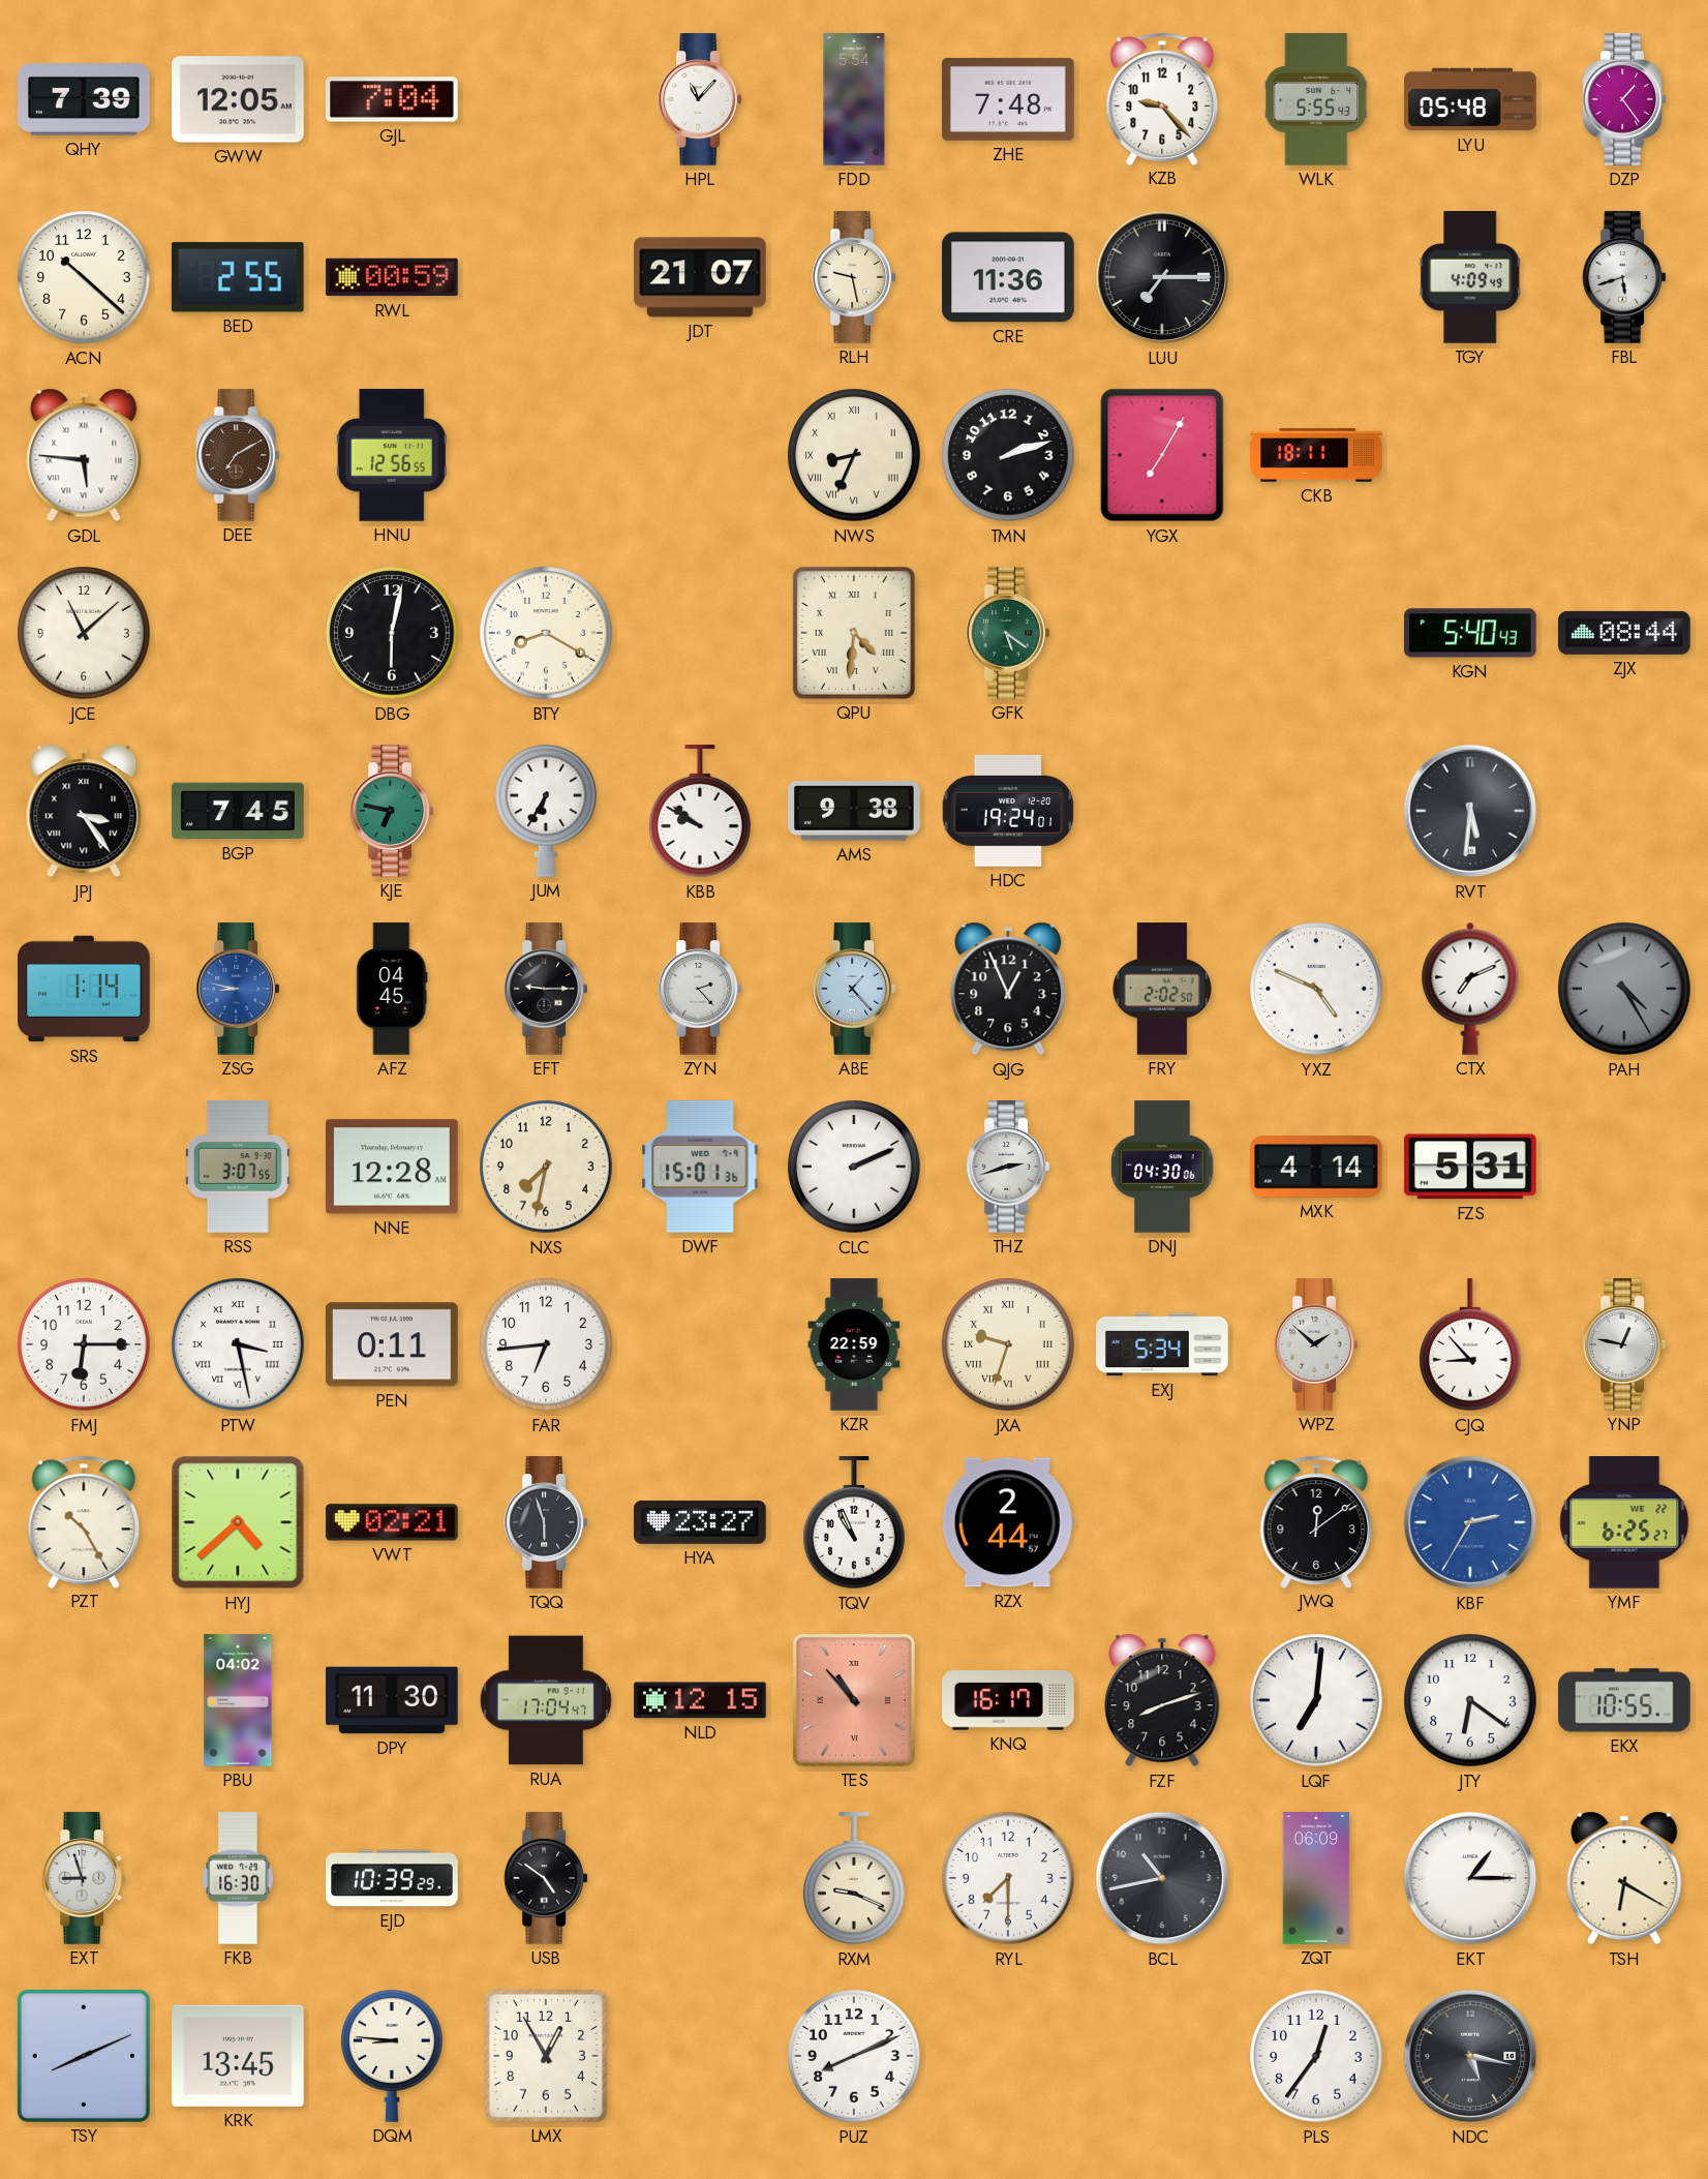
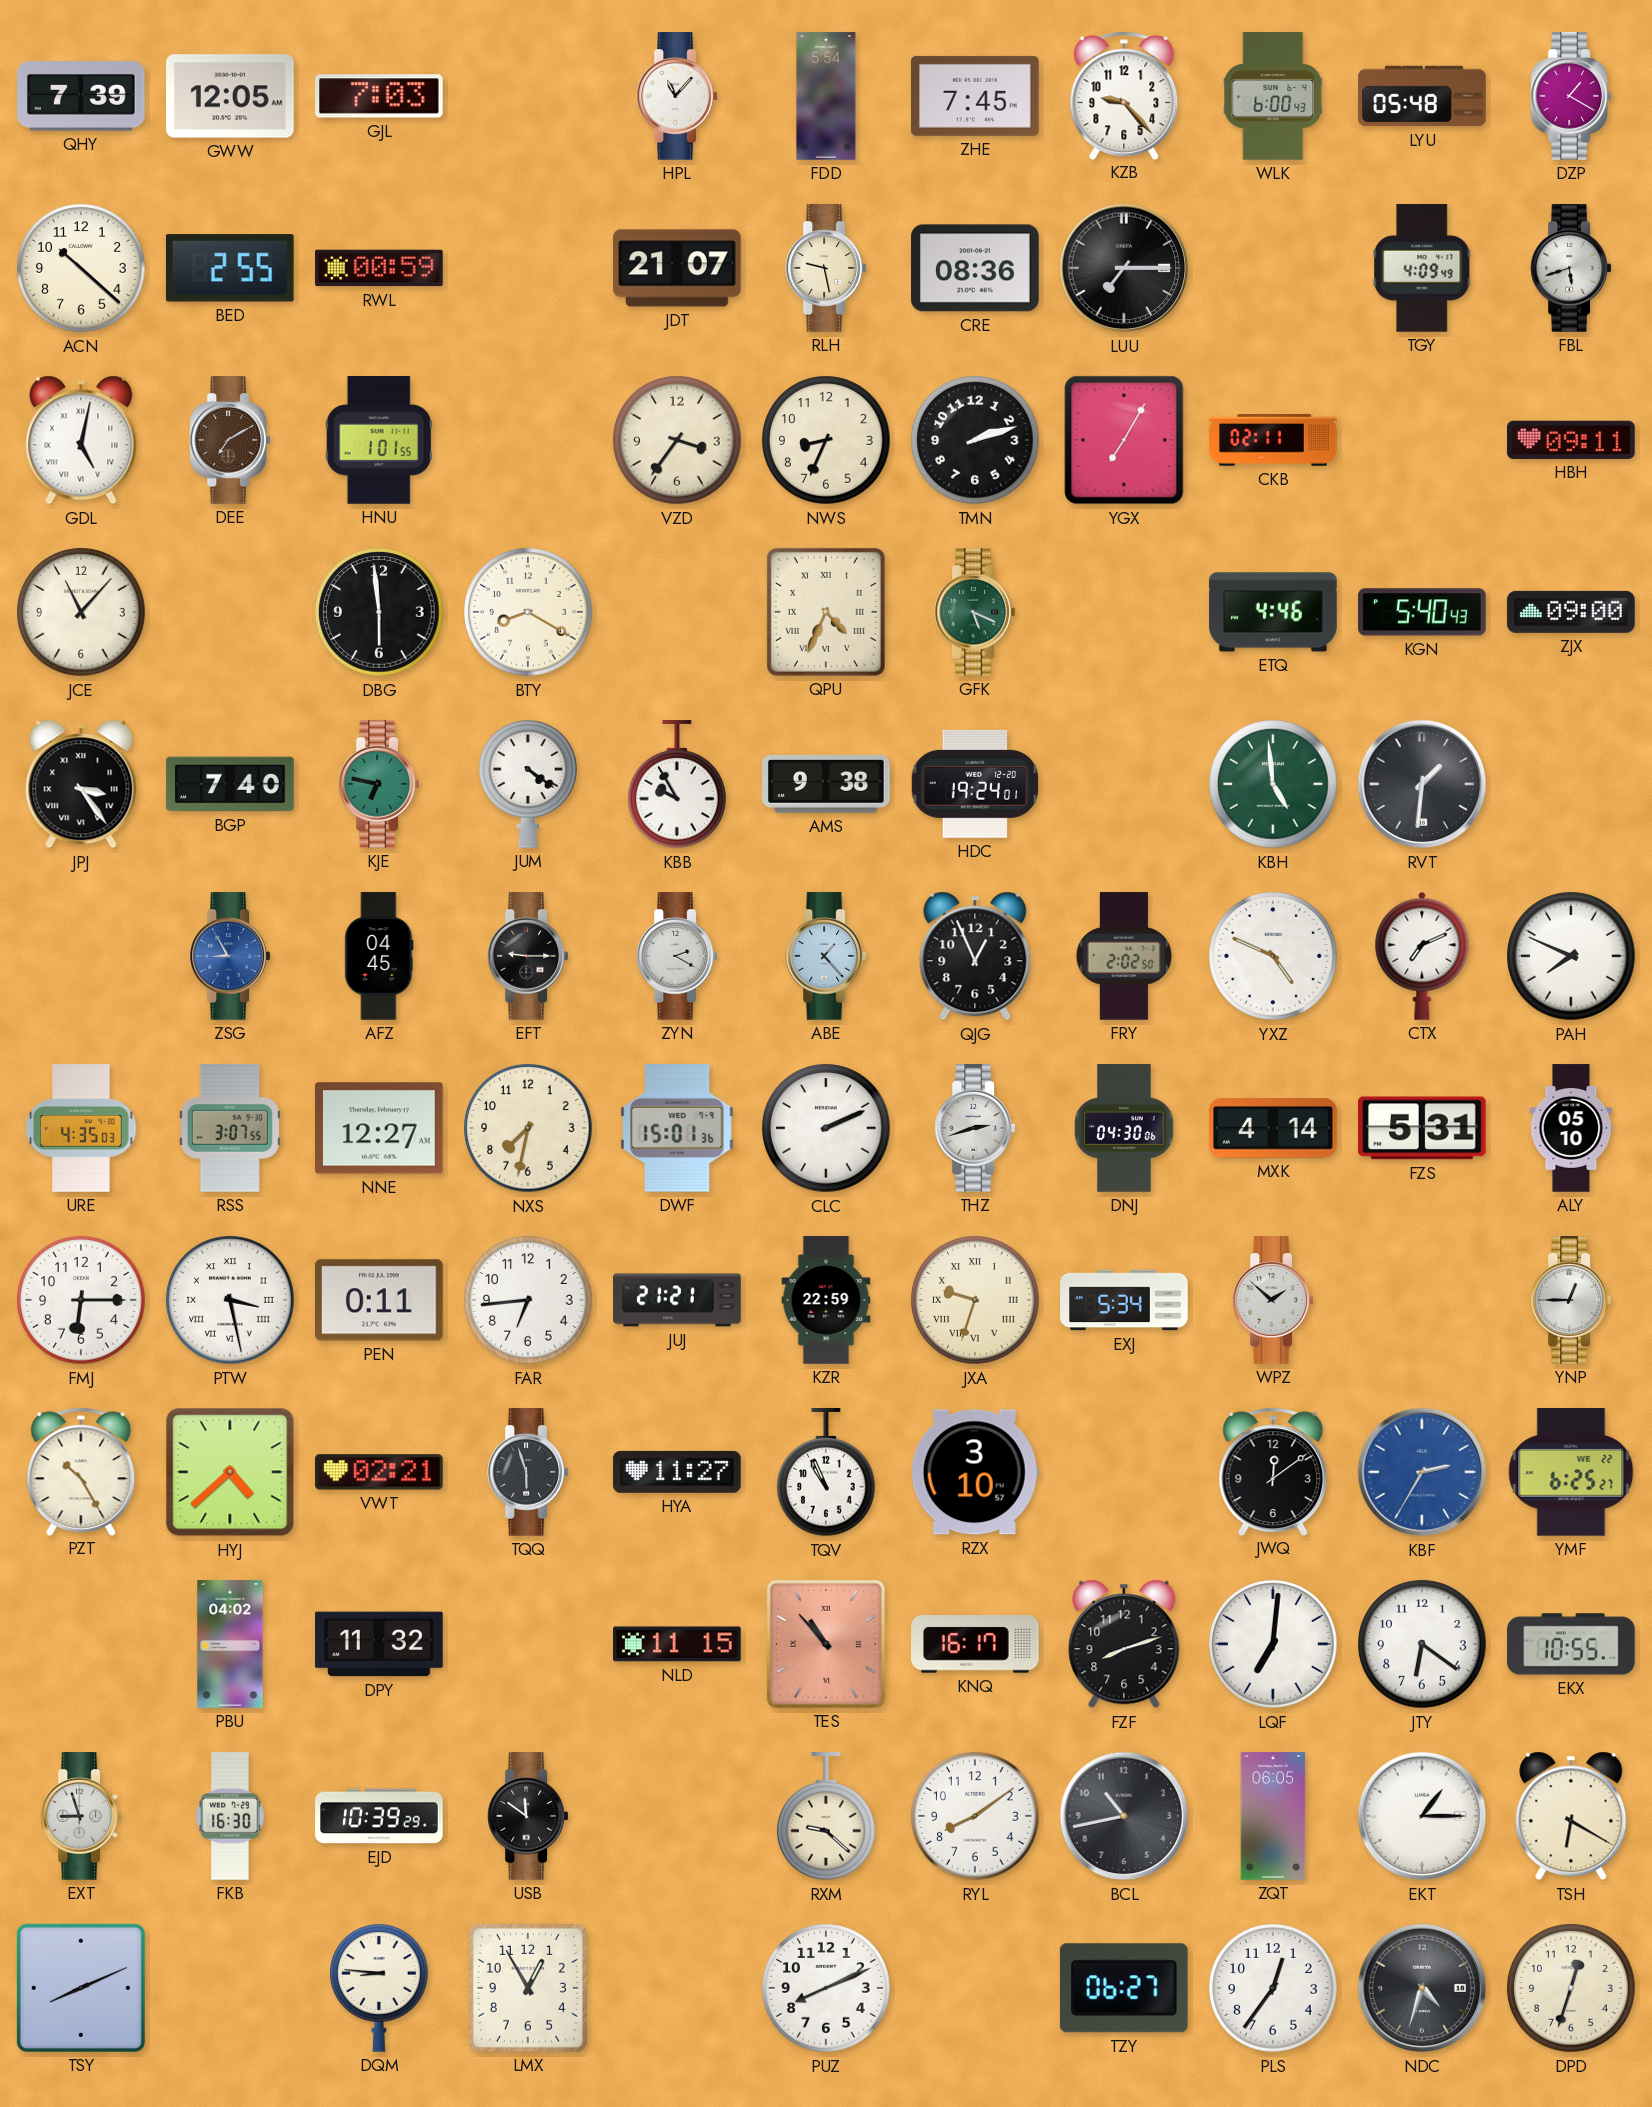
GJL: 7:04 -> 7:03
ZHE: 7:48 -> 7:45
WLK: 5:55 -> 6:00
DZP: 1:24 -> 1:20
CRE: 11:36 -> 08:36
GDL: 5:46 -> 5:02
HNU: 12:56 -> 1:01
VZD: none -> 3:36
NWS numerals: Roman -> Arabic
CKB: 18:11 -> 02:11
HBH: none -> 09:11
JCE: 11:08 -> 11:07
DBG: 6:02 -> 5:59
QPU: 4:31 -> 4:34
GFK: 5:21 -> 5:19
ETQ: none -> 4:46
ZJX: 08:44 -> 09:00
BGP: 7:45 -> 7:40
JUM: 6:35 -> 4:21
KBB: 9:51 -> 9:55
KBH: none -> 4:59
RVT: 5:31 -> 1:31
SRS: 1:14 -> none
ZSG: 8:47 -> 8:55
ZYN: 2:23 -> 2:20
PAH: 4:25 -> 7:49
PAH dial: grey -> white
URE: none -> 4:35
NNE: 12:28 -> 12:27
ALY: none -> 05:10
JUJ: none -> 21:21
CJQ: 8:53 -> none
YNP: 12:47 -> 12:45
HYA: 23:27 -> 11:27
RZX: 2:44 -> 3:10
DPY: 11:30 -> 11:32
RUA: 17:04 -> none
NLD: 12:15 -> 11:15
USB: 4:51 -> 11:51
RXM: 9:19 -> 9:22
RYL: 7:30 -> 8:09
ZQT: 06:09 -> 06:05
KRK: 13:45 -> none
TZY: none -> 06:27
NDC: 5:17 -> 4:33
DPD: none -> 12:33
